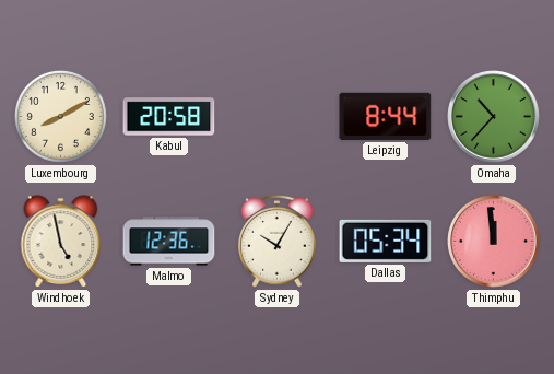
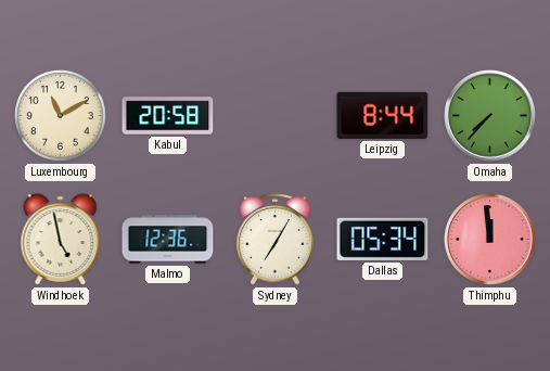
Luxembourg: 8:10 -> 11:10
Omaha: 10:37 -> 7:37
Sydney: 10:05 -> 7:05
